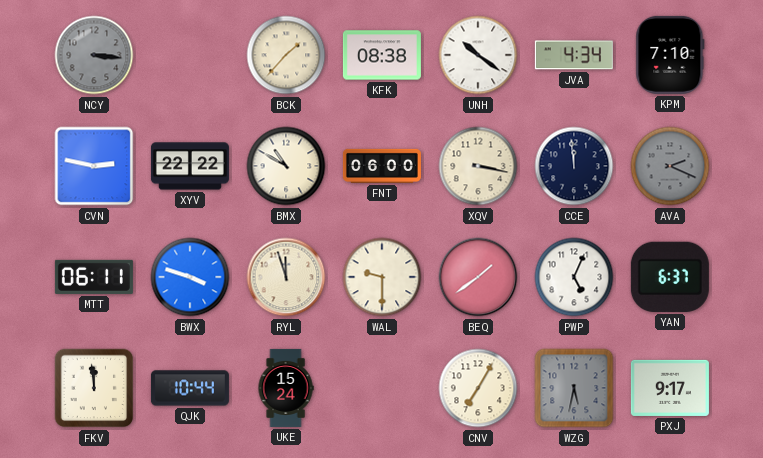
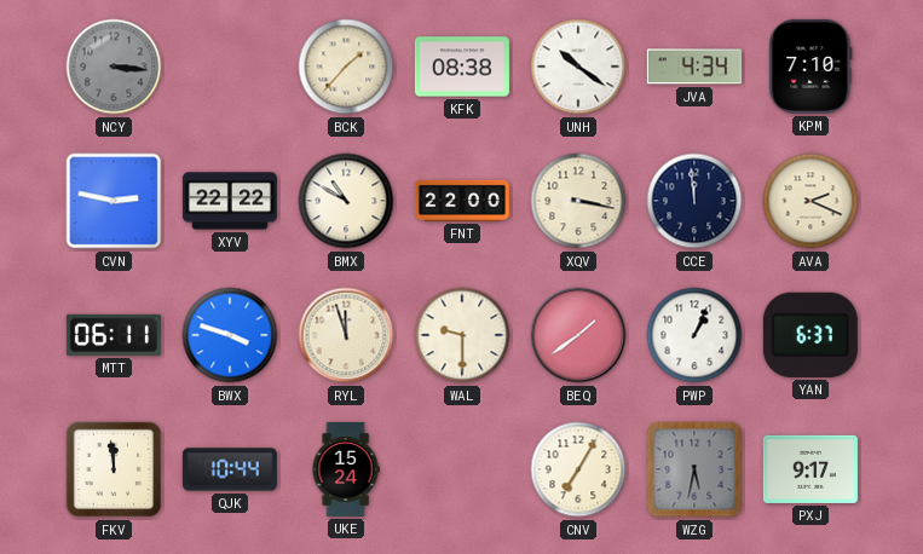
FNT: 06:00 -> 22:00
AVA dial: grey -> cream
PWP: 5:04 -> 1:04
